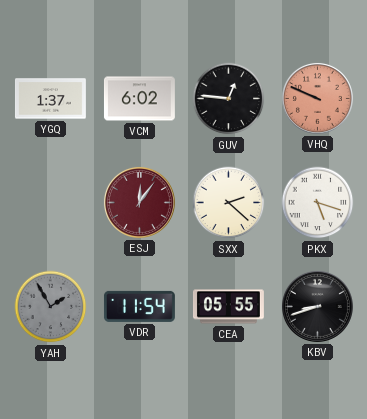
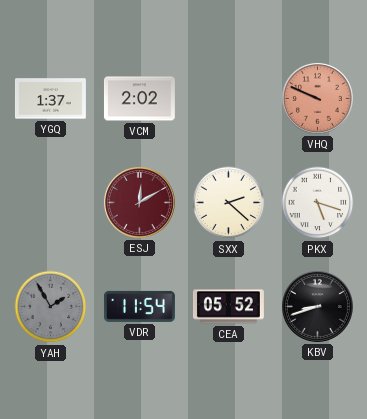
VCM: 6:02 -> 2:02
GUV: 12:46 -> none
ESJ: 12:06 -> 12:10
CEA: 05:55 -> 05:52
